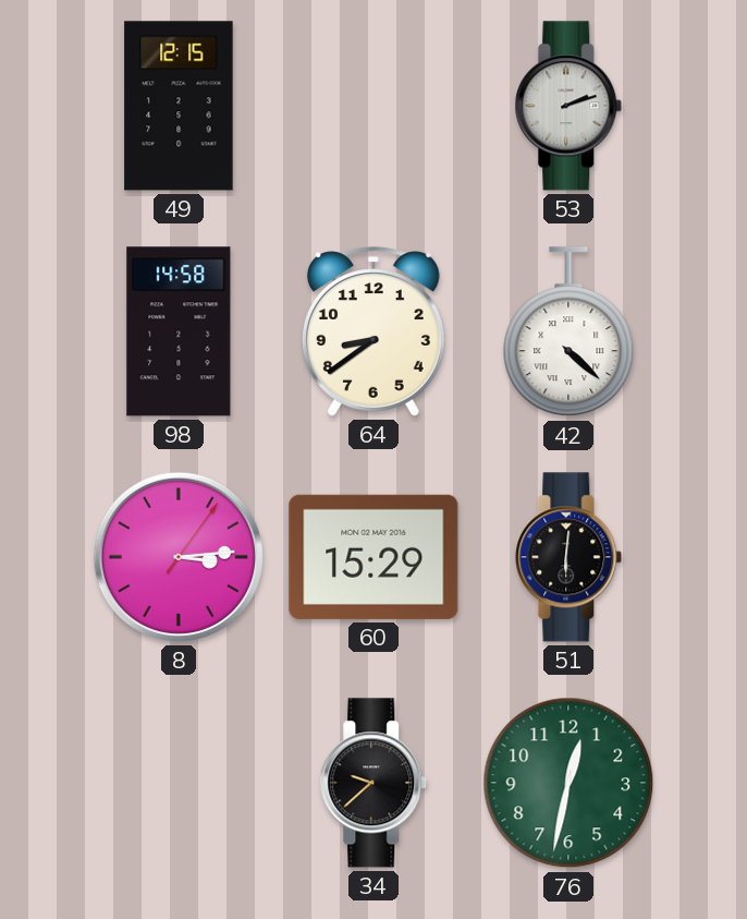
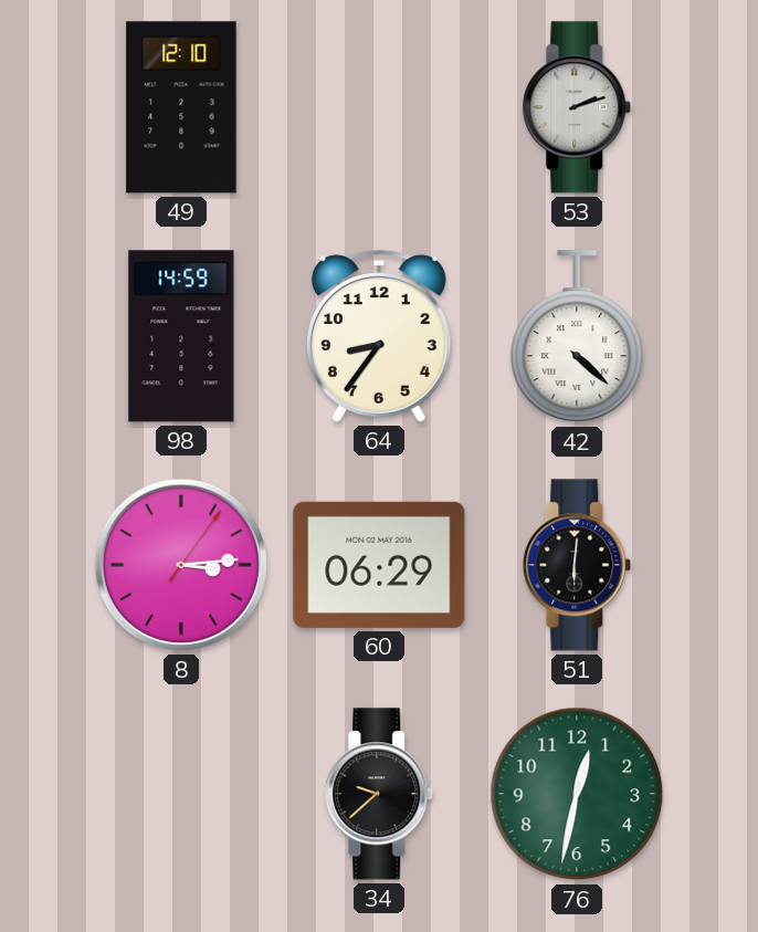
49: 12:15 -> 12:10
98: 14:58 -> 14:59
64: 8:39 -> 8:36
60: 15:29 -> 06:29
